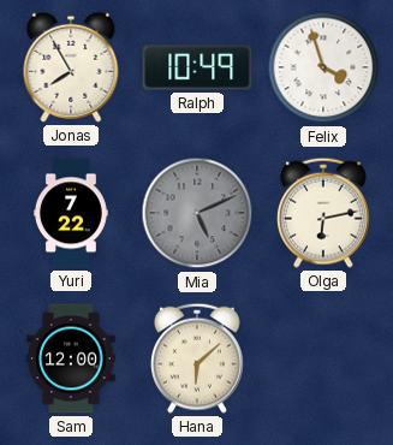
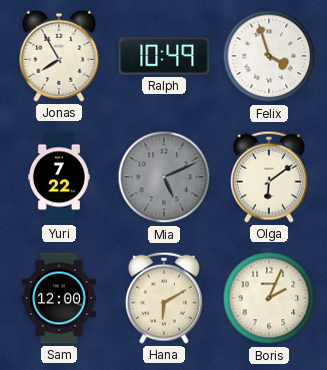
Olga: 6:13 -> 6:09
Hana: 6:08 -> 6:10
Boris: none -> 2:04
